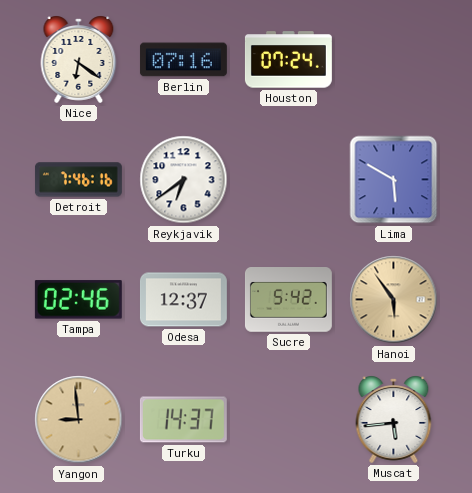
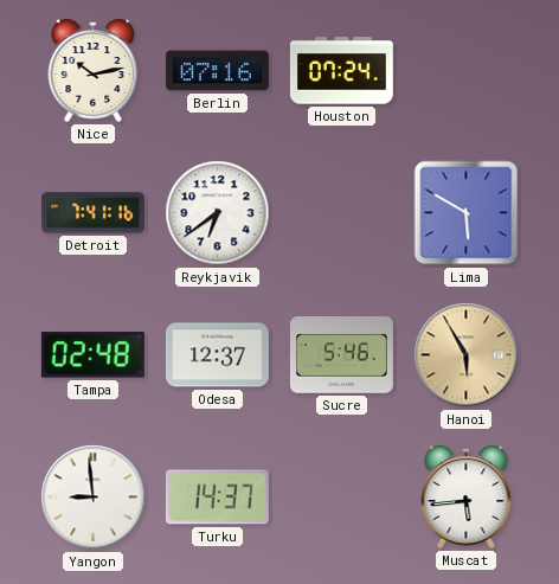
Nice: 6:21 -> 10:13
Detroit: 7:46 -> 7:41
Tampa: 02:46 -> 02:48
Sucre: 5:42 -> 5:46
Hanoi: 5:54 -> 5:55
Yangon dial: champagne -> white
